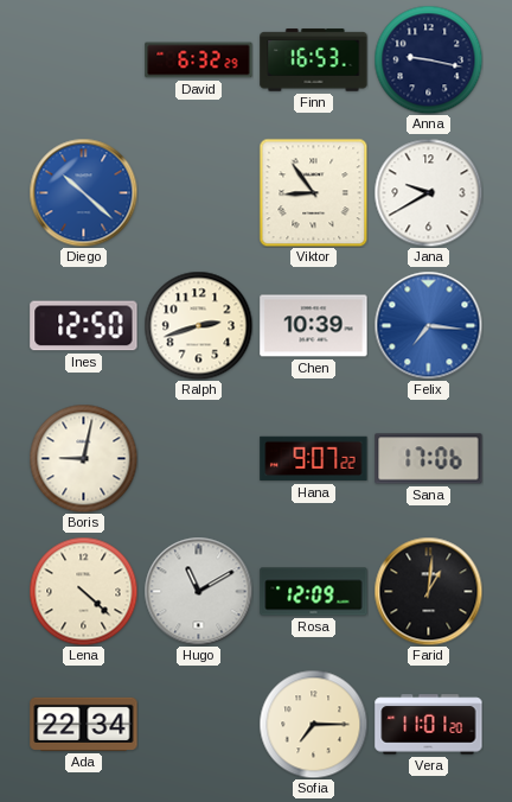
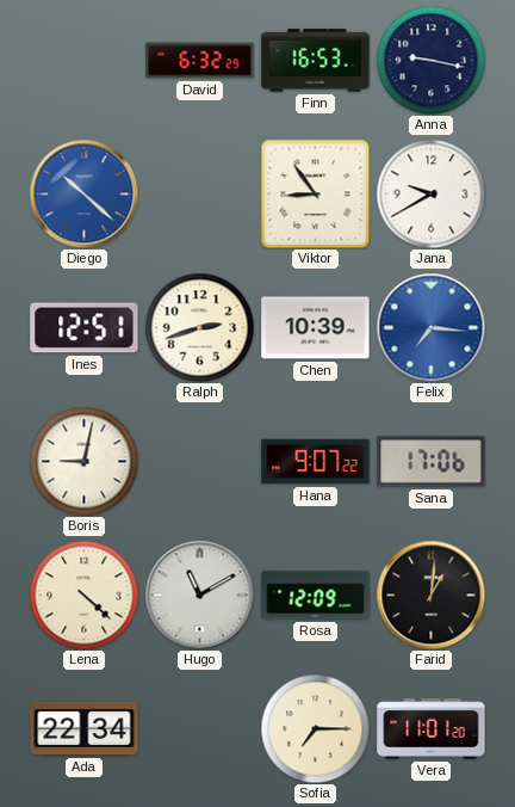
Ines: 12:50 -> 12:51
